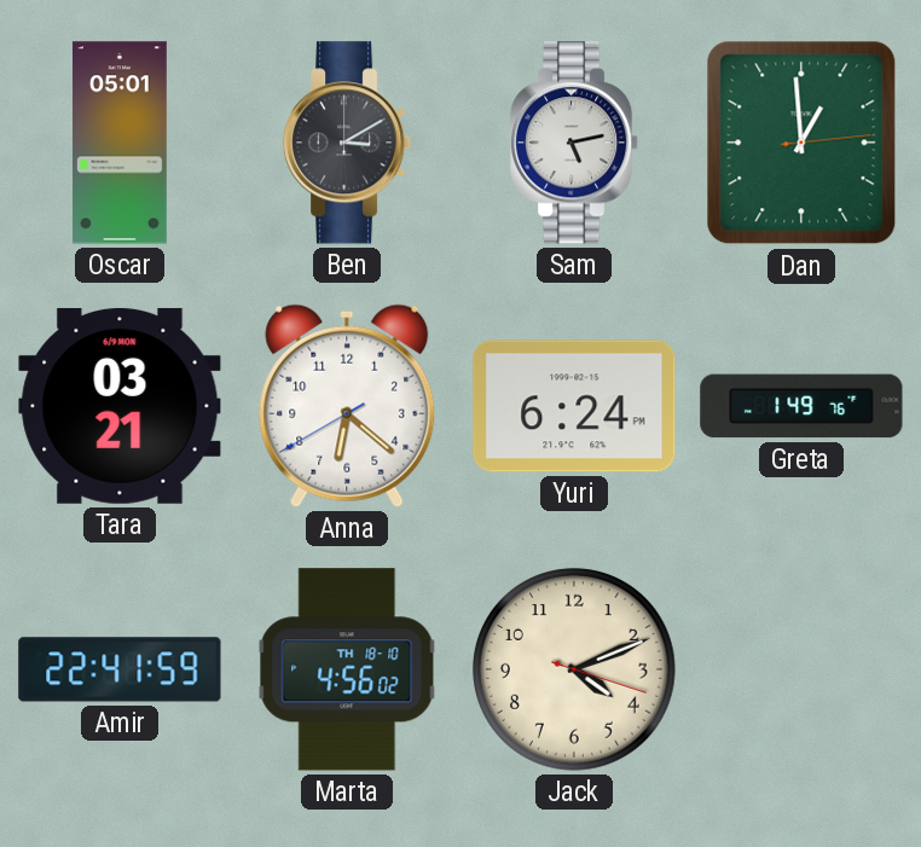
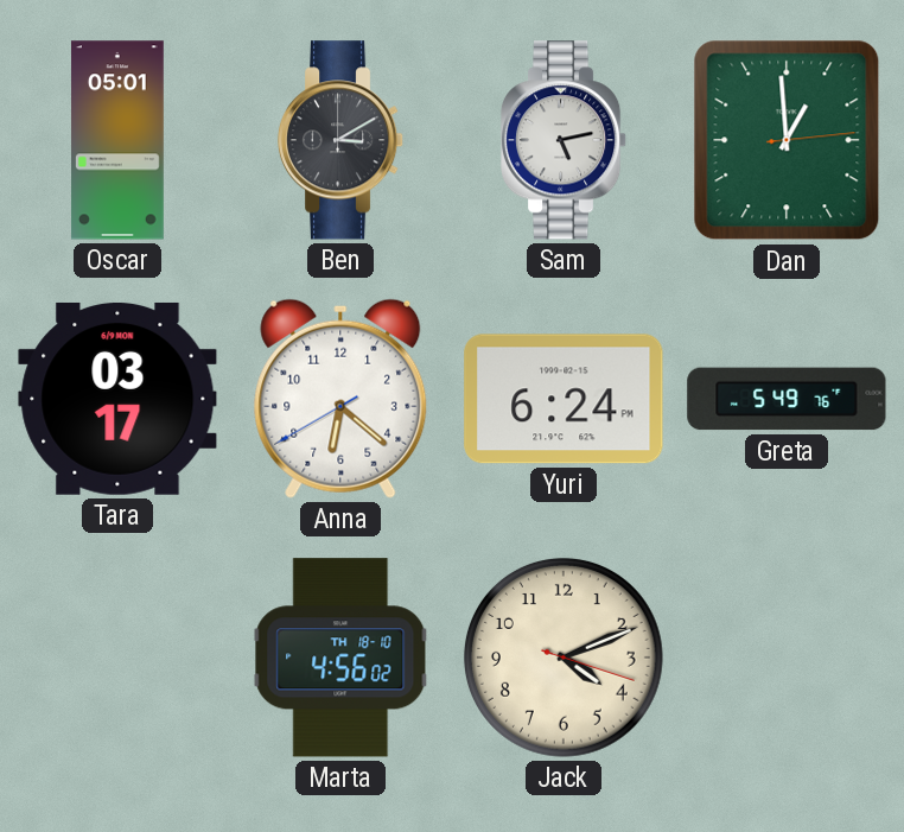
Tara: 03:21 -> 03:17
Greta: 1:49 -> 5:49
Amir: 22:41 -> none
